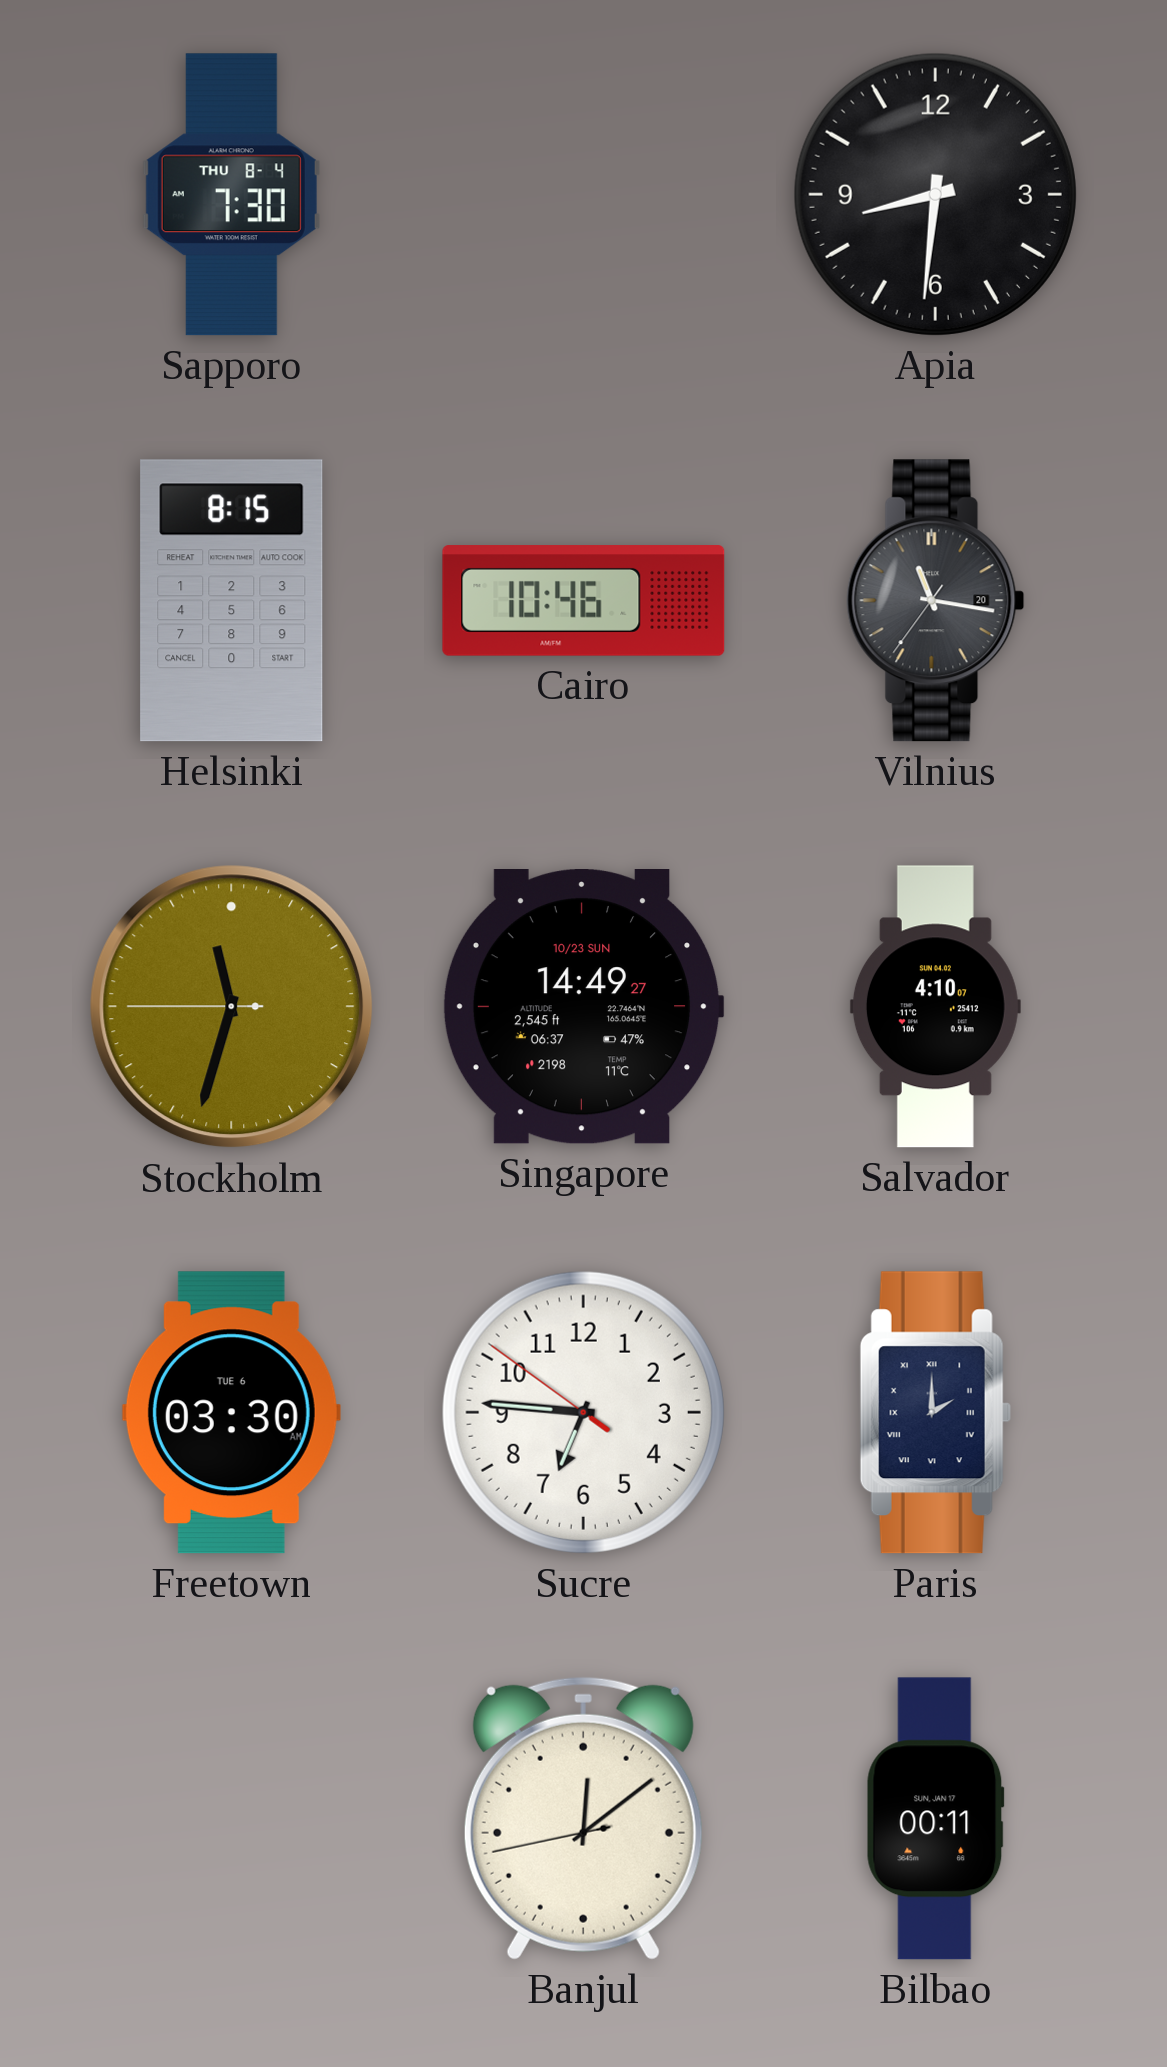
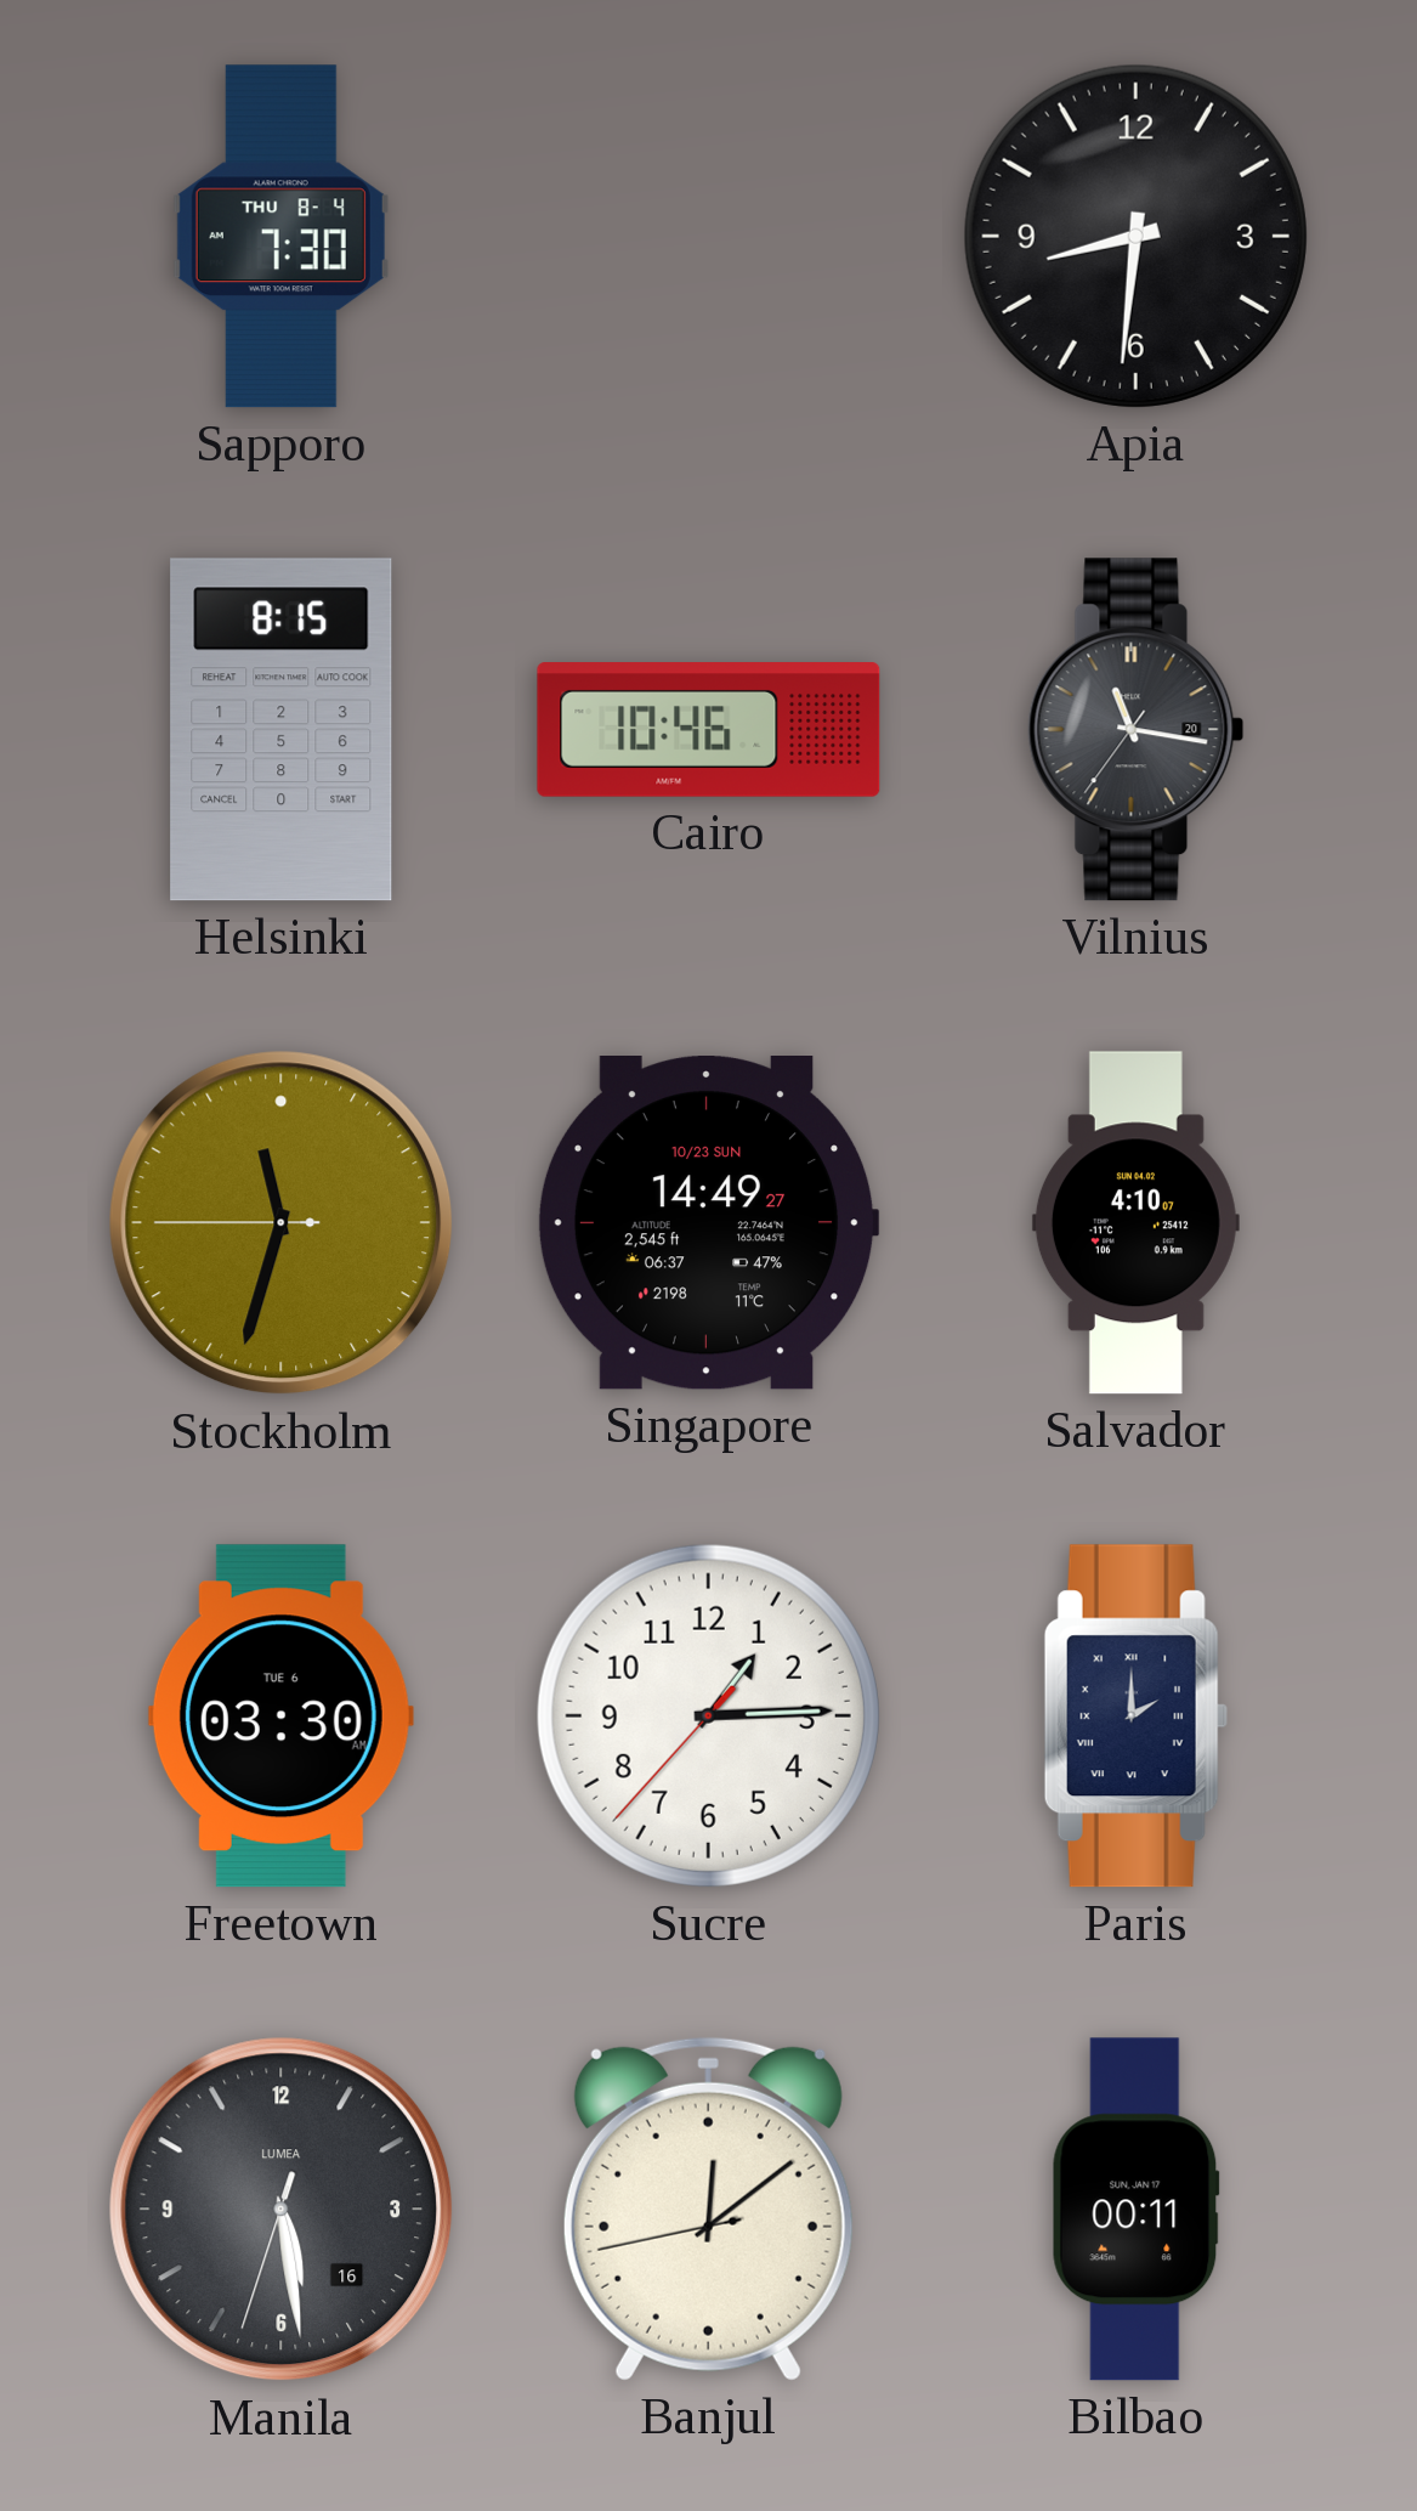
Sucre: 6:45 -> 1:14
Manila: none -> 5:28
